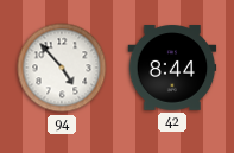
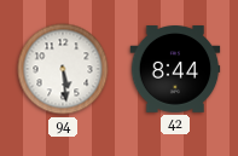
94: 4:53 -> 5:29
